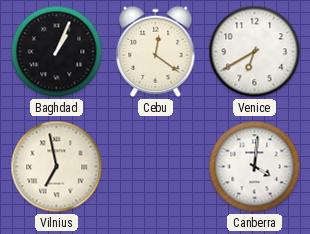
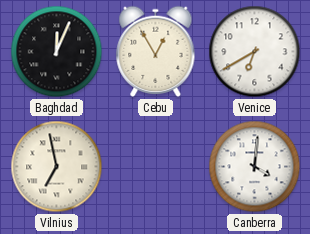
Baghdad: 1:04 -> 12:04
Cebu: 12:21 -> 12:55
